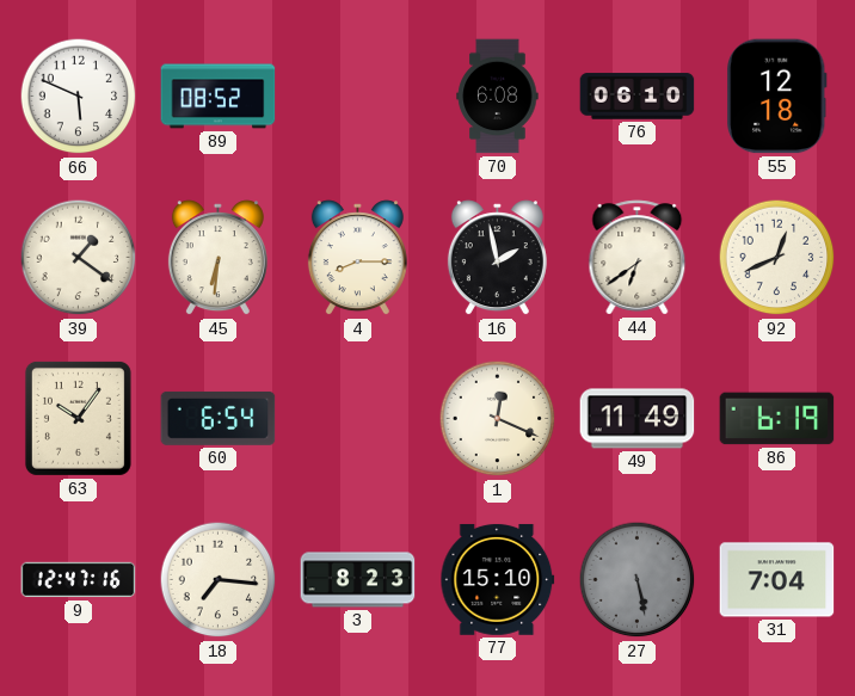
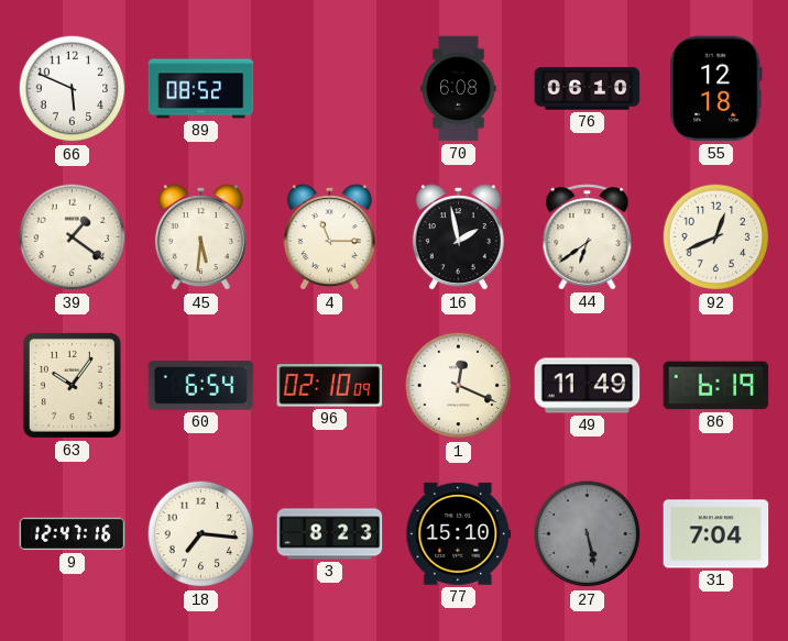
45: 6:31 -> 5:31
4: 8:15 -> 11:15
96: none -> 02:10
